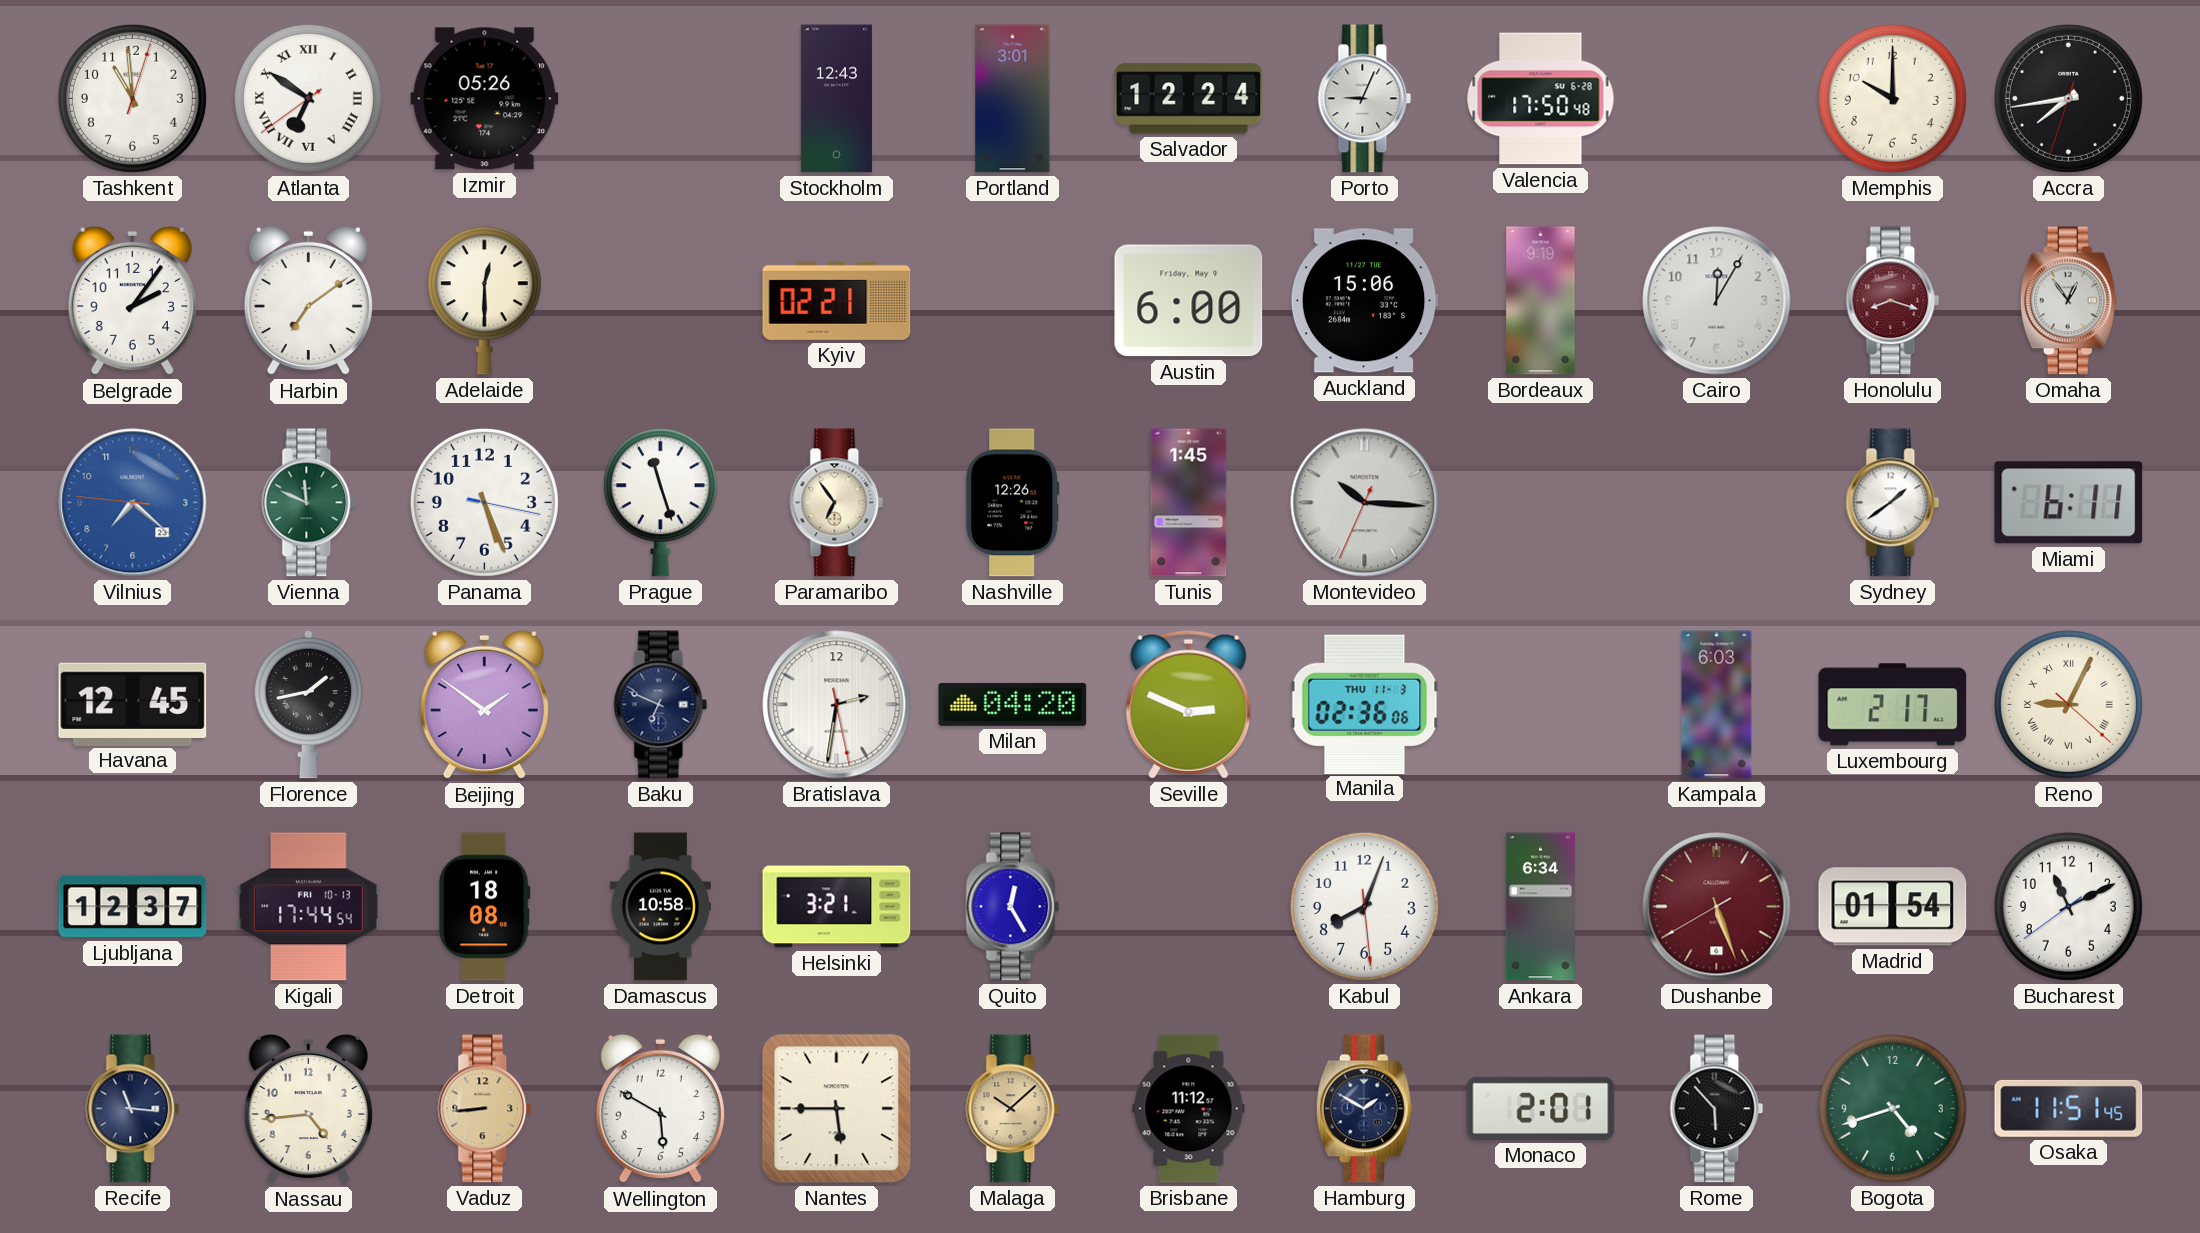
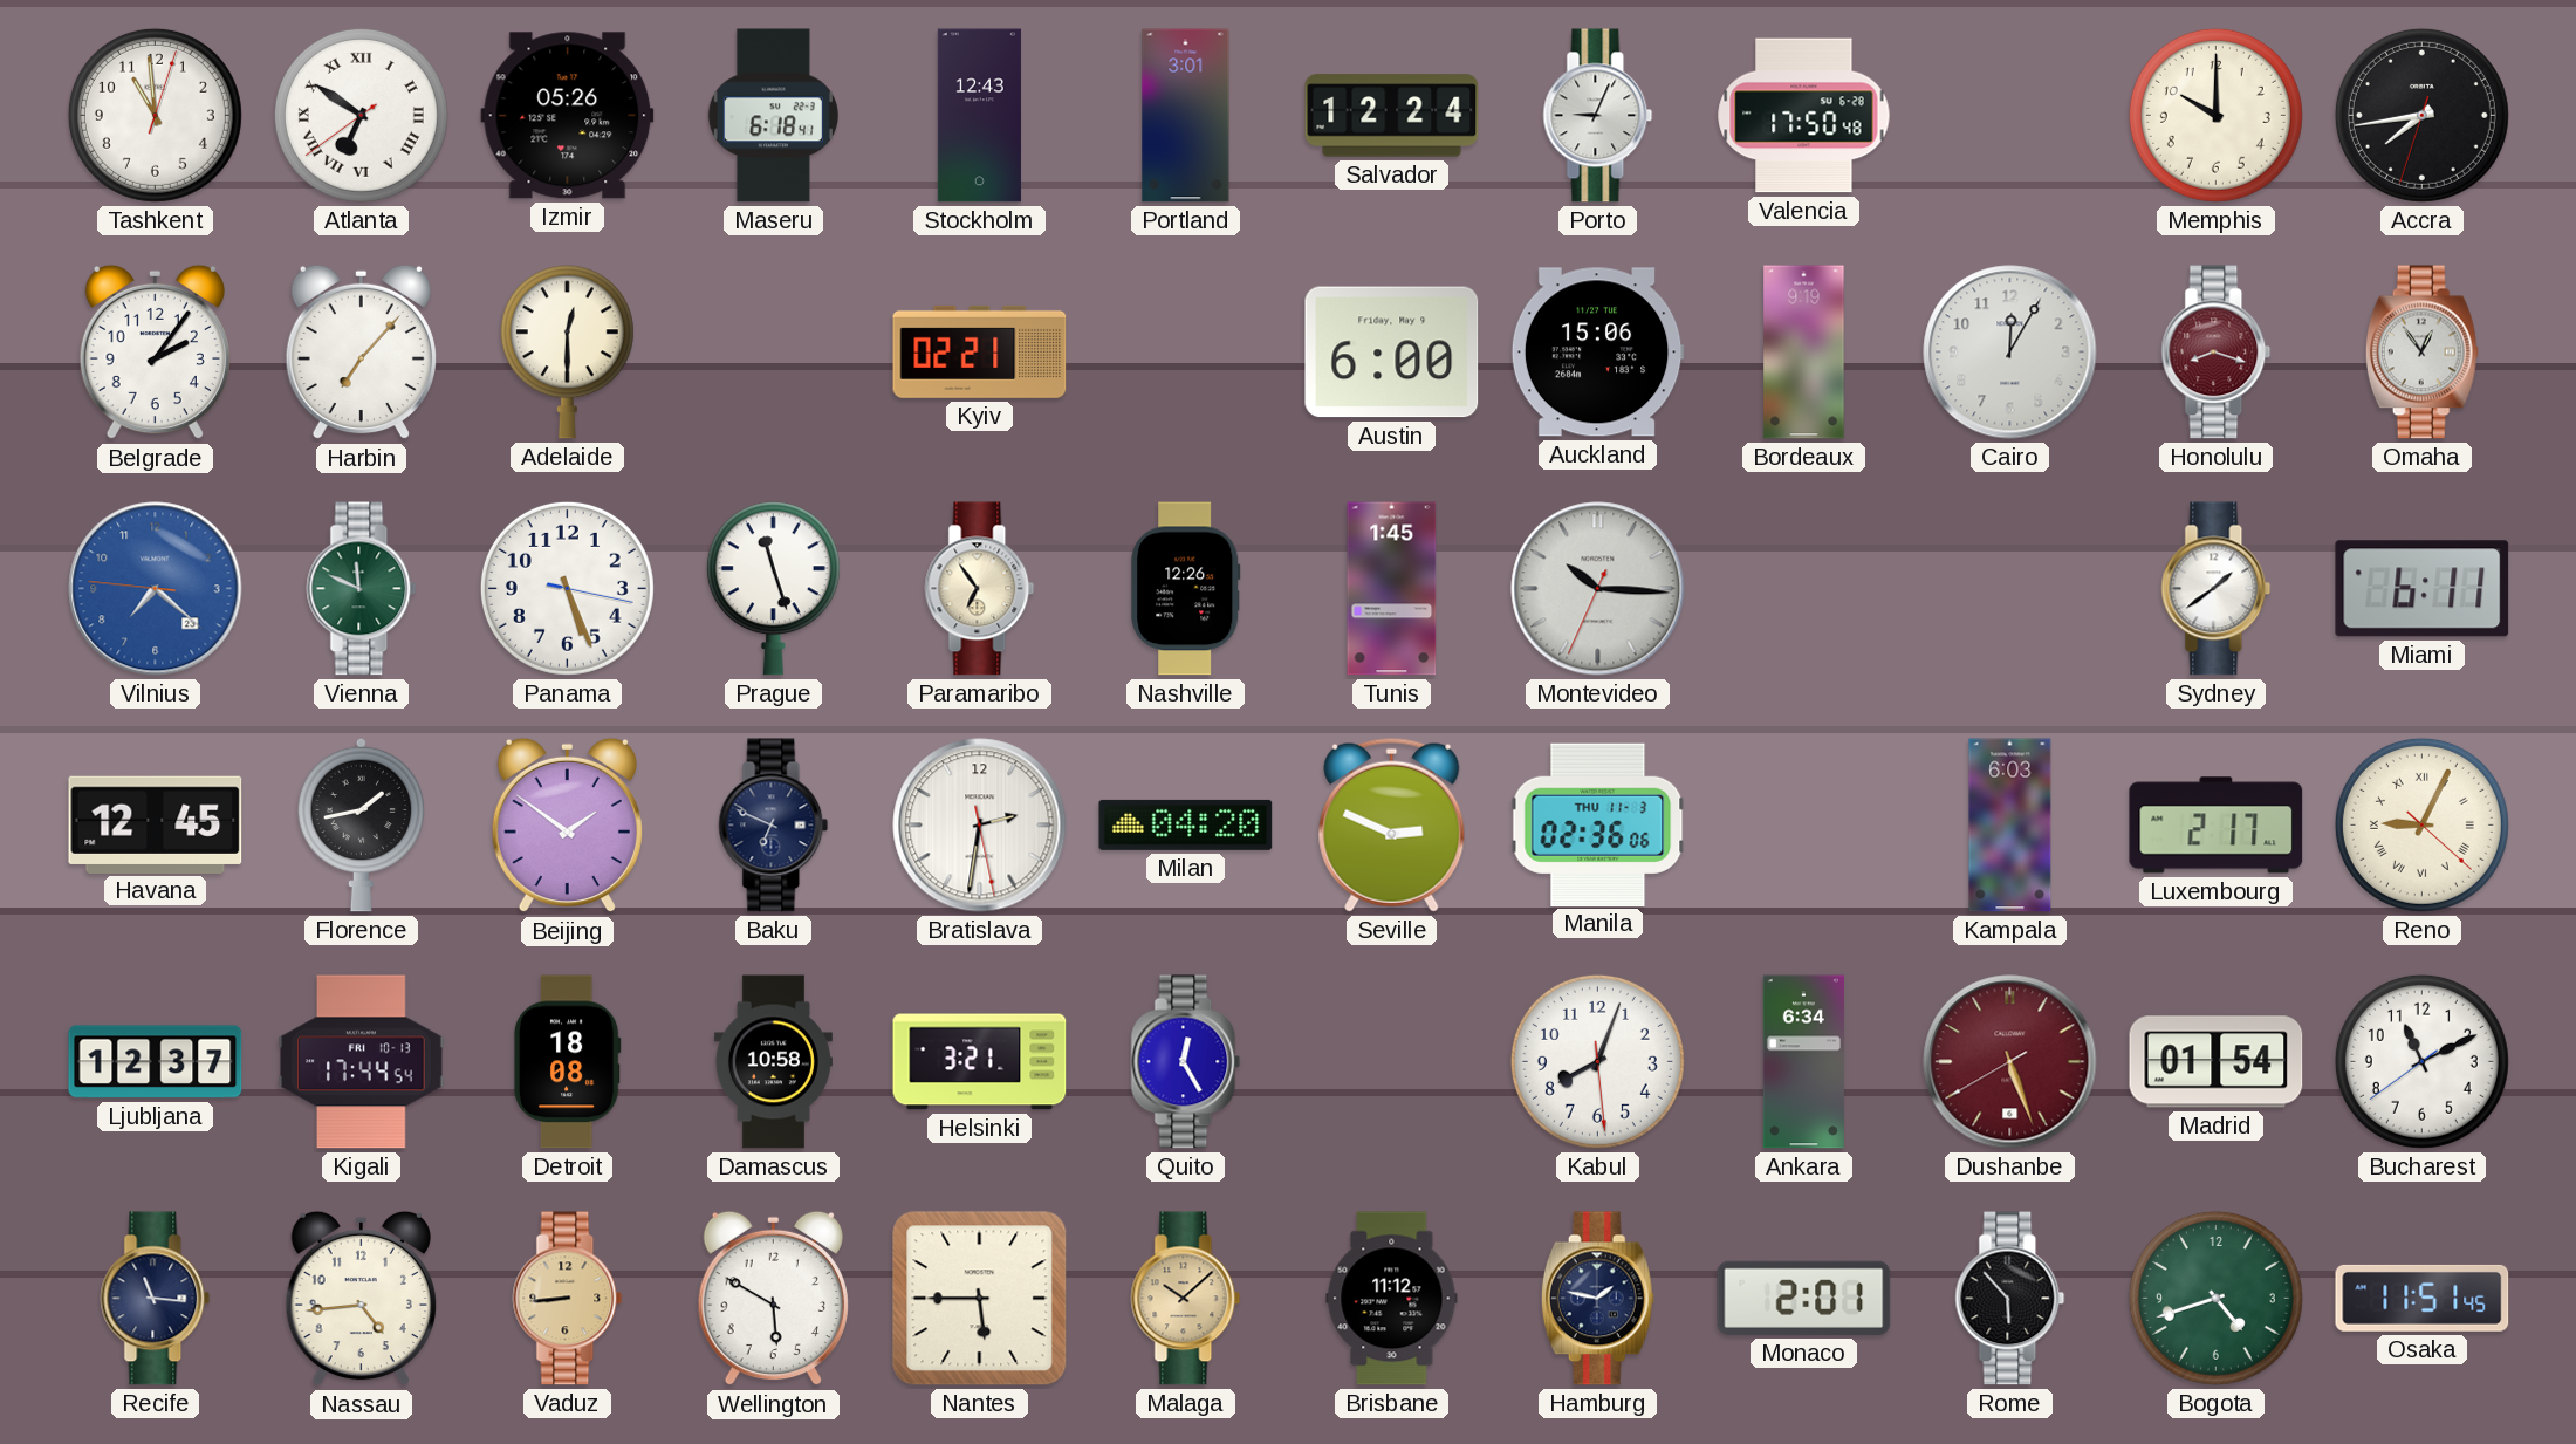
Maseru: none -> 6:18
Harbin: 7:09 -> 7:07
Hamburg: 1:50 -> 1:47
